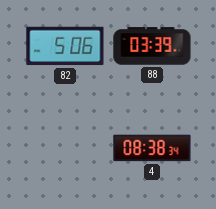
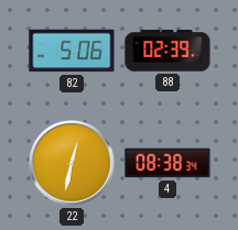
88: 03:39 -> 02:39
22: none -> 12:32
